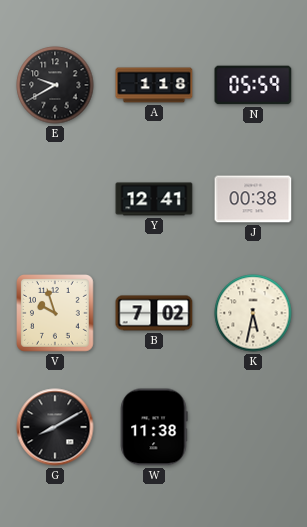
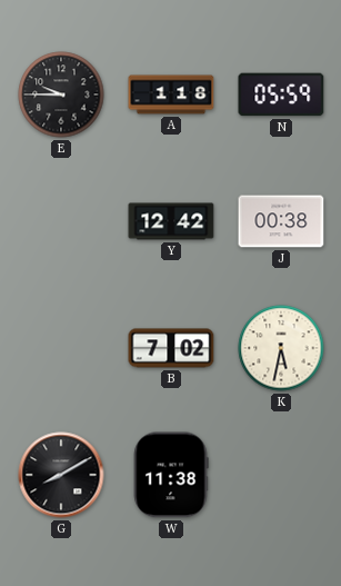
E: 9:40 -> 9:45
Y: 12:41 -> 12:42
V: 9:57 -> none
